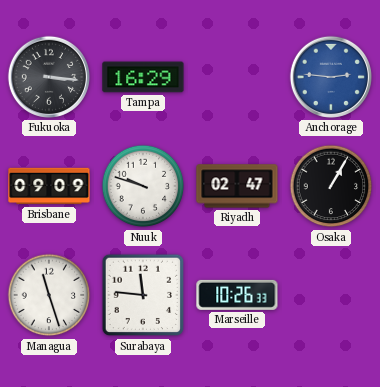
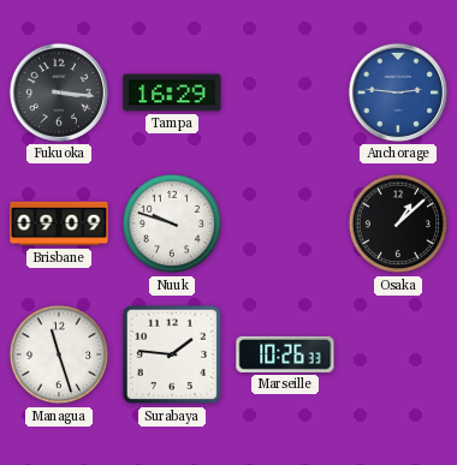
Riyadh: 02:47 -> none
Osaka: 1:05 -> 1:08
Surabaya: 11:46 -> 1:46
